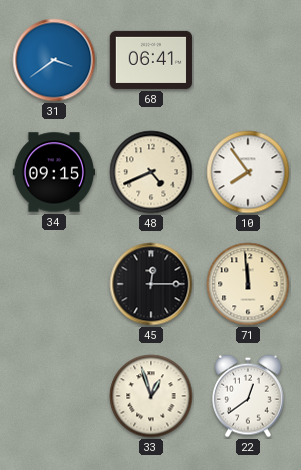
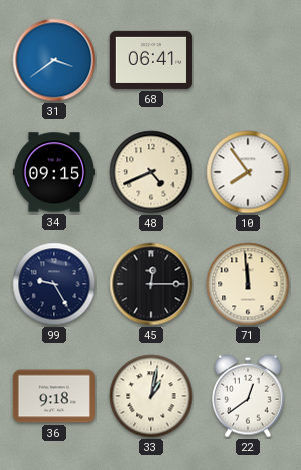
99: none -> 9:25
36: none -> 9:18
33: 12:57 -> 1:02
